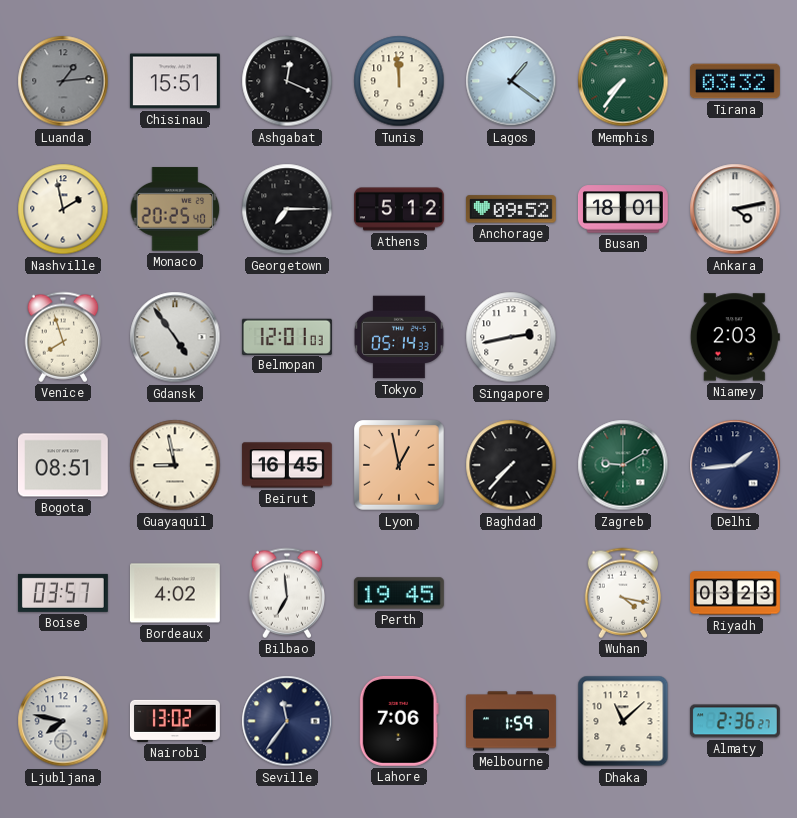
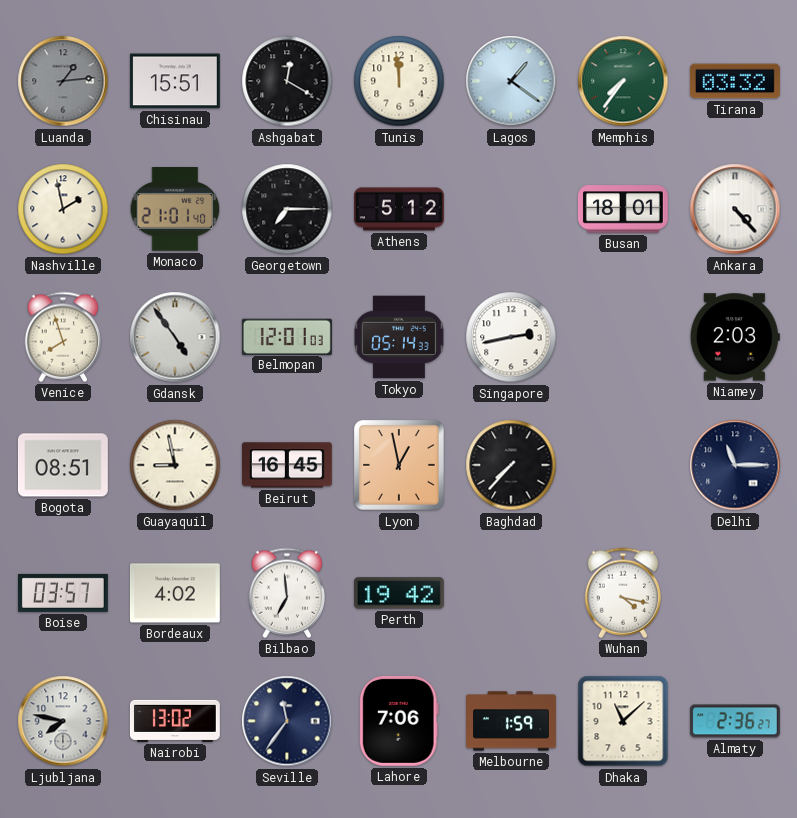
Ashgabat: 12:19 -> 12:20
Monaco: 20:25 -> 21:01
Anchorage: 09:52 -> none
Ankara: 4:13 -> 4:23
Zagreb: 9:10 -> none
Delhi: 1:44 -> 11:15
Perth: 19:45 -> 19:42
Riyadh: 03:23 -> none
